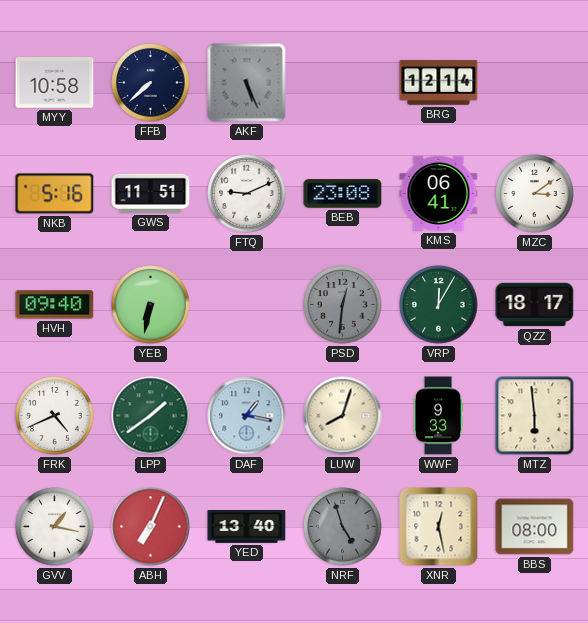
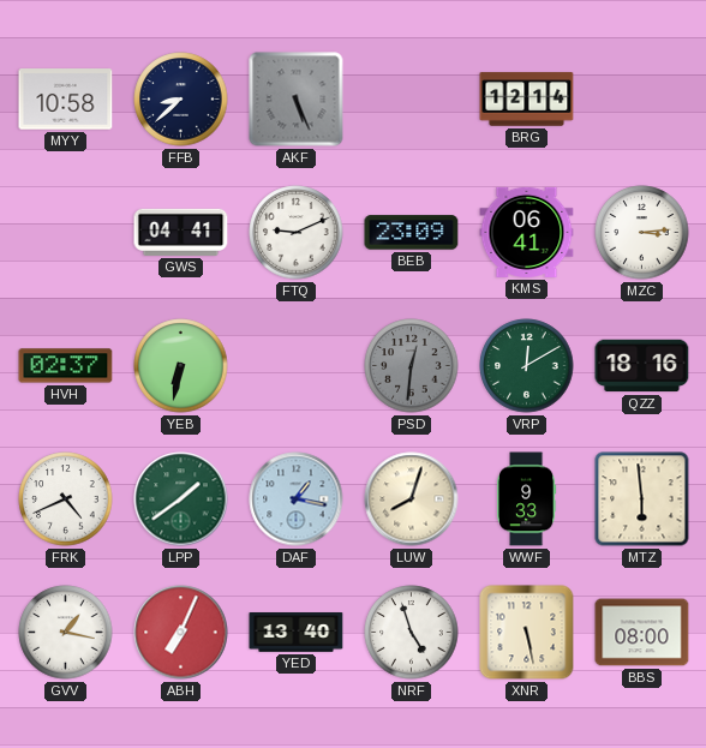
FFB: 7:38 -> 8:38
NKB: 5:16 -> none
GWS: 11:51 -> 04:41
BEB: 23:08 -> 23:09
MZC: 3:09 -> 3:14
HVH: 09:40 -> 02:37
VRP: 12:05 -> 12:10
QZZ: 18:17 -> 18:16
NRF dial: grey -> white
XNR: 12:28 -> 5:28
